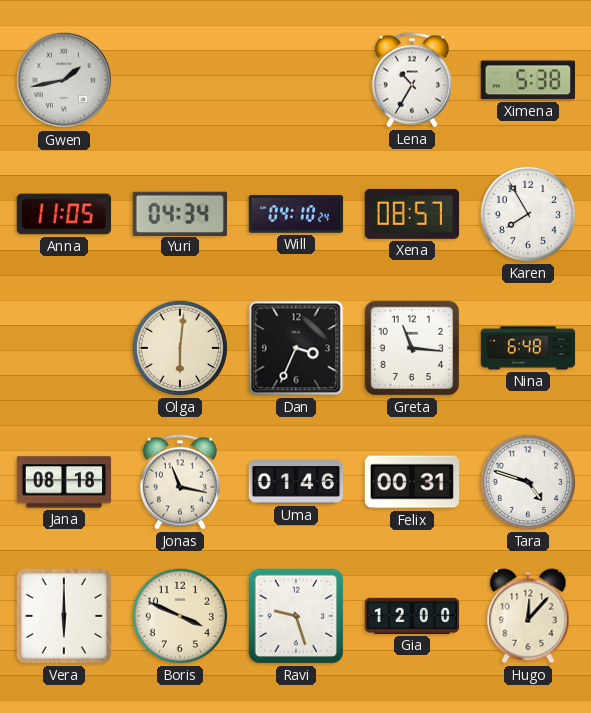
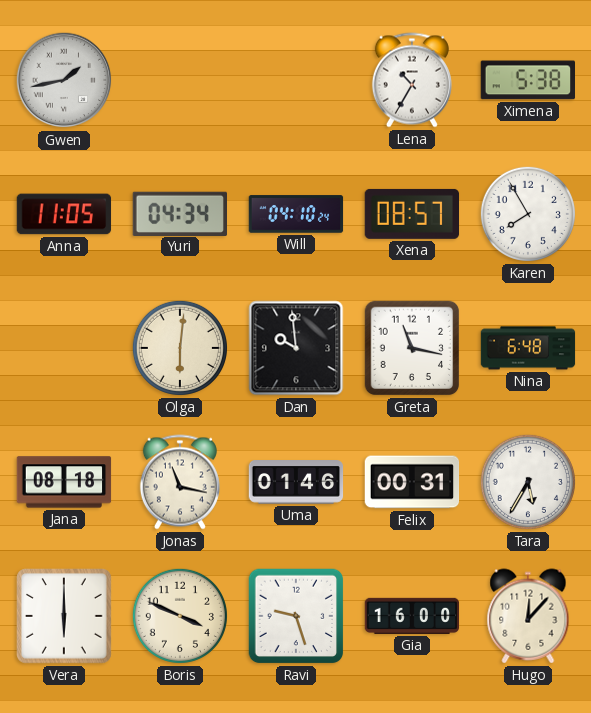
Dan: 3:34 -> 9:59
Greta: 11:16 -> 11:17
Tara: 4:48 -> 5:35
Gia: 12:00 -> 16:00
